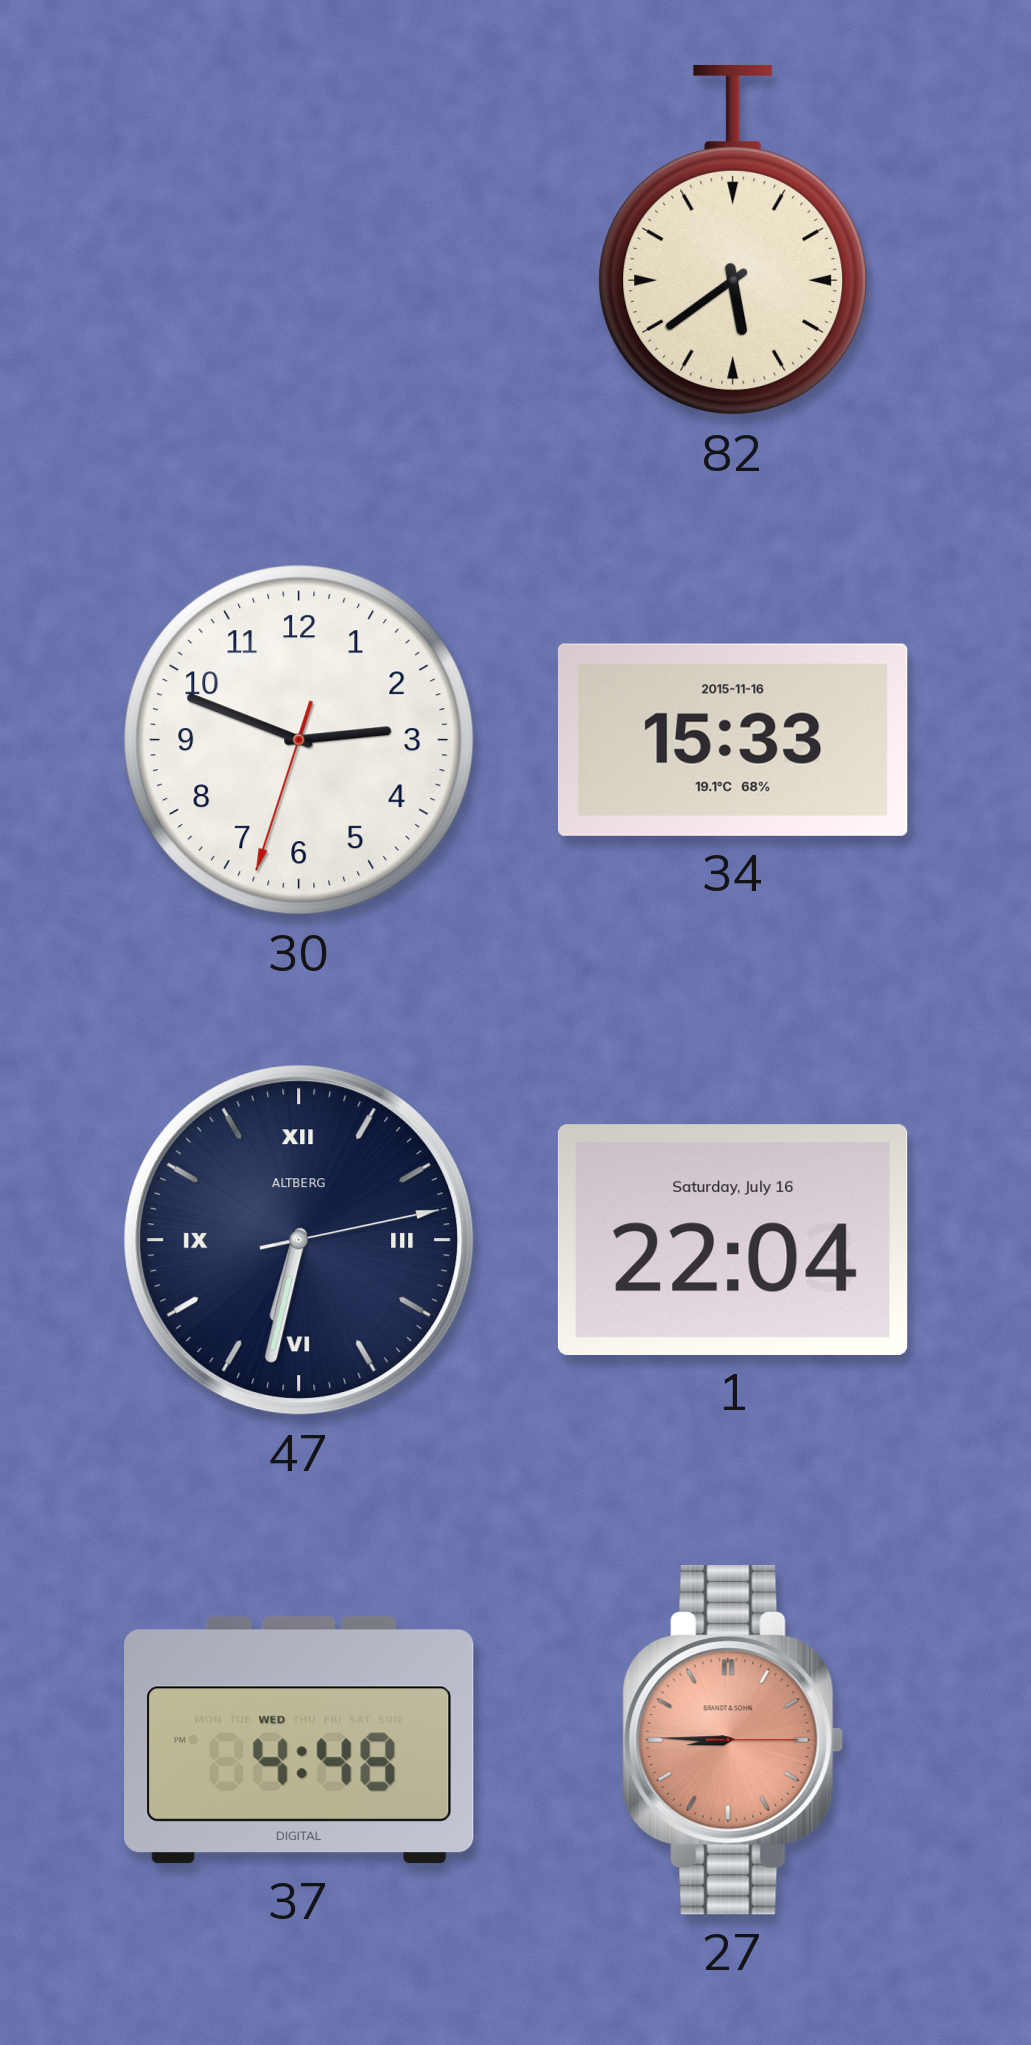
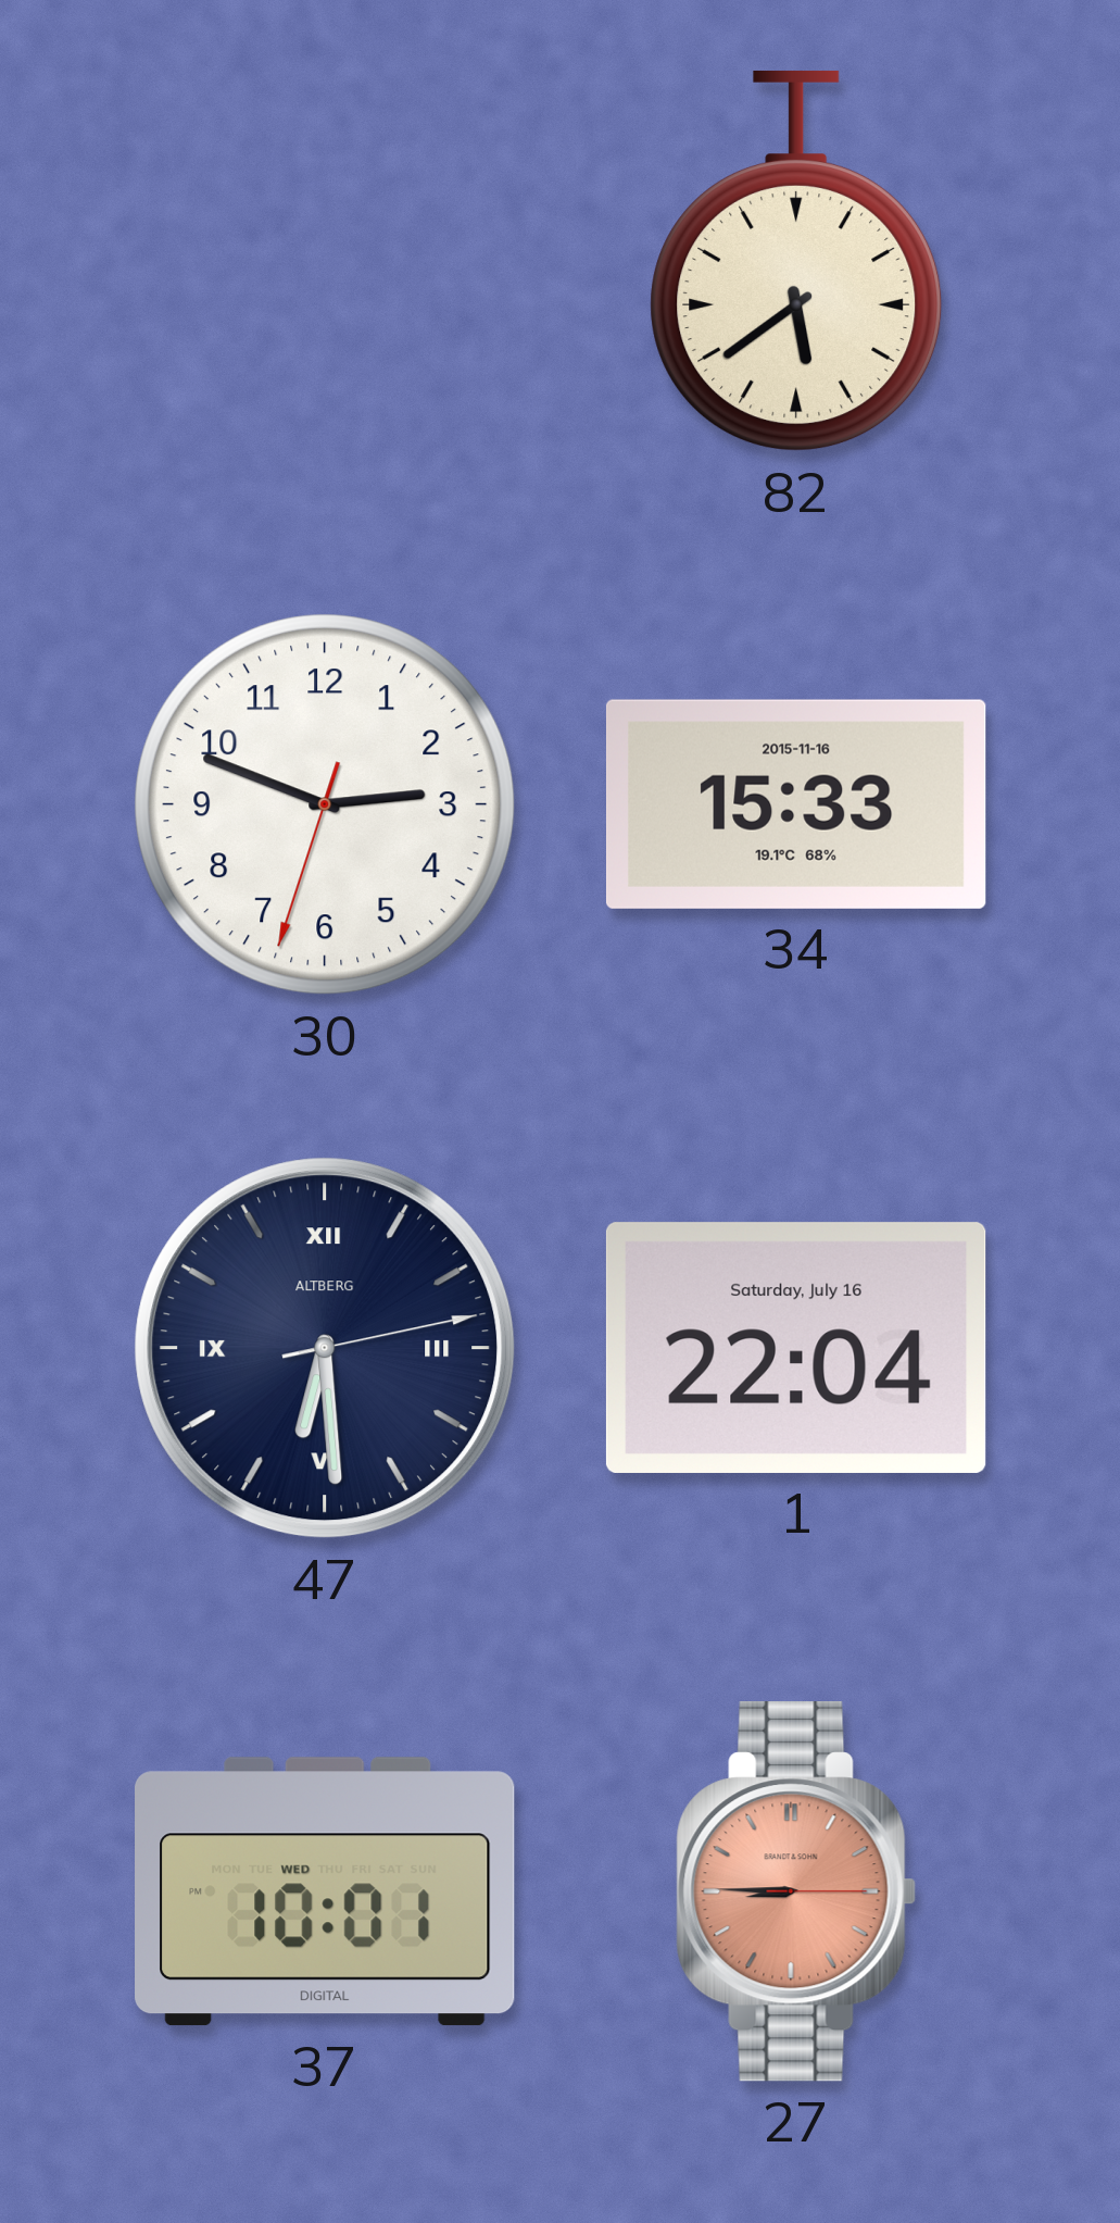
47: 6:32 -> 6:29
37: 4:48 -> 10:01
